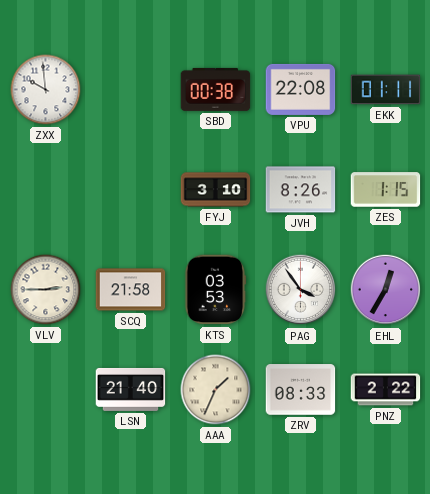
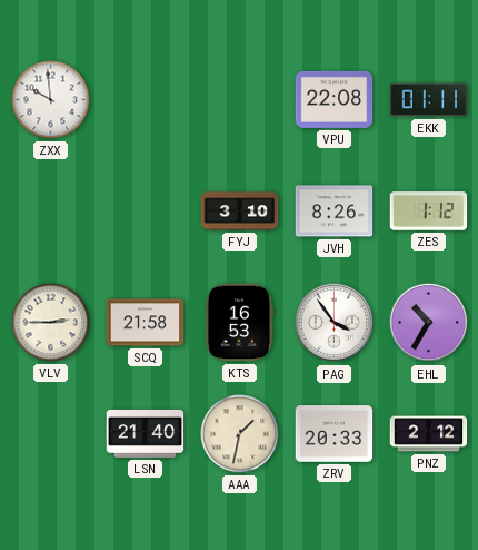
SBD: 00:38 -> none
ZES: 1:15 -> 1:12
KTS: 03:53 -> 16:53
EHL: 12:35 -> 10:35
AAA: 1:34 -> 1:32
ZRV: 08:33 -> 20:33
PNZ: 2:22 -> 2:12
